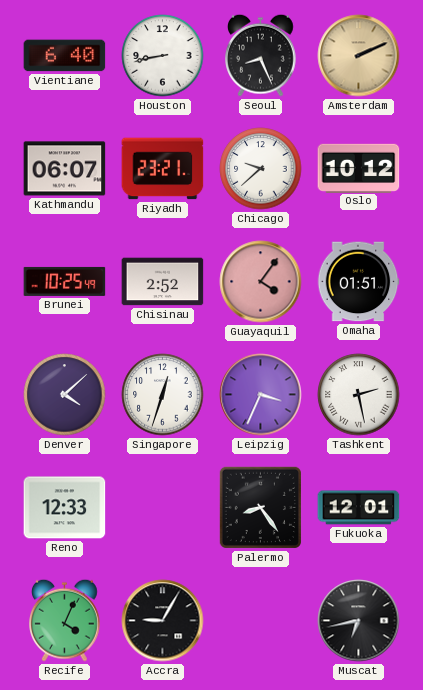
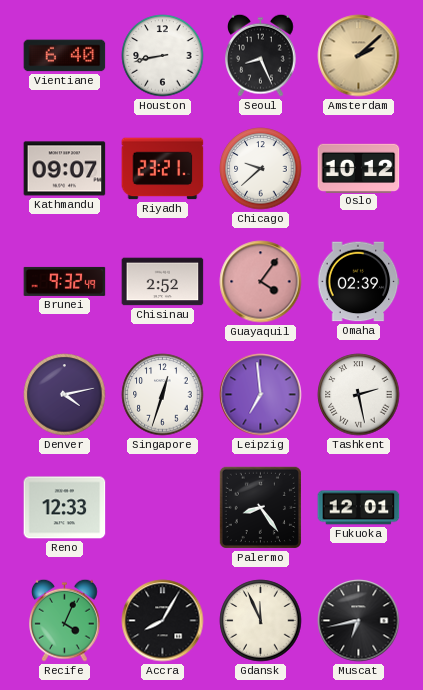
Amsterdam: 2:11 -> 2:08
Kathmandu: 06:07 -> 09:07
Brunei: 10:25 -> 9:32
Omaha: 01:51 -> 02:39
Denver: 4:08 -> 4:13
Leipzig: 3:34 -> 6:59
Accra: 9:05 -> 8:05
Gdansk: none -> 11:56
